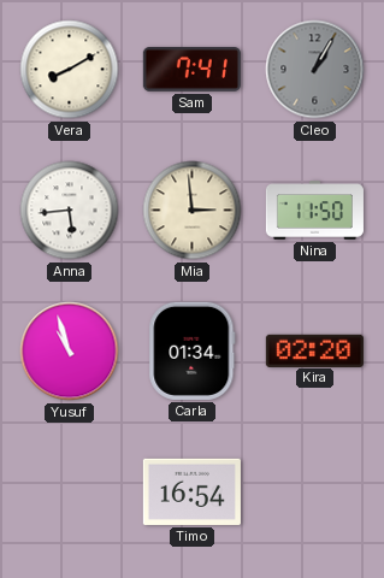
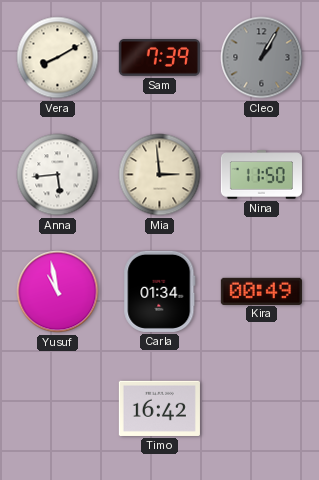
Sam: 7:41 -> 7:39
Yusuf: 10:57 -> 10:58
Kira: 02:20 -> 00:49
Timo: 16:54 -> 16:42
